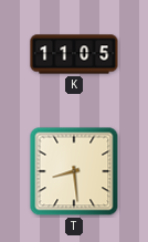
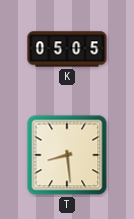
K: 11:05 -> 05:05
